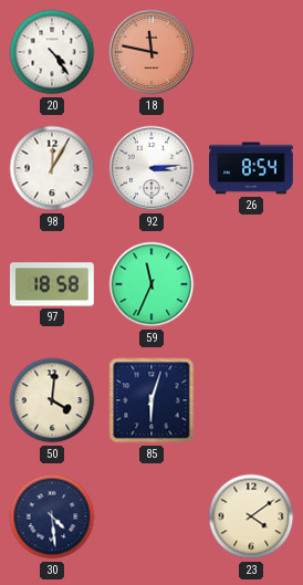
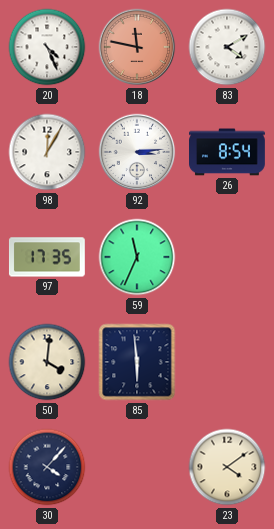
20: 4:24 -> 4:26
83: none -> 4:10
97: 18:58 -> 17:35
85: 6:03 -> 5:59
30: 4:29 -> 4:07
